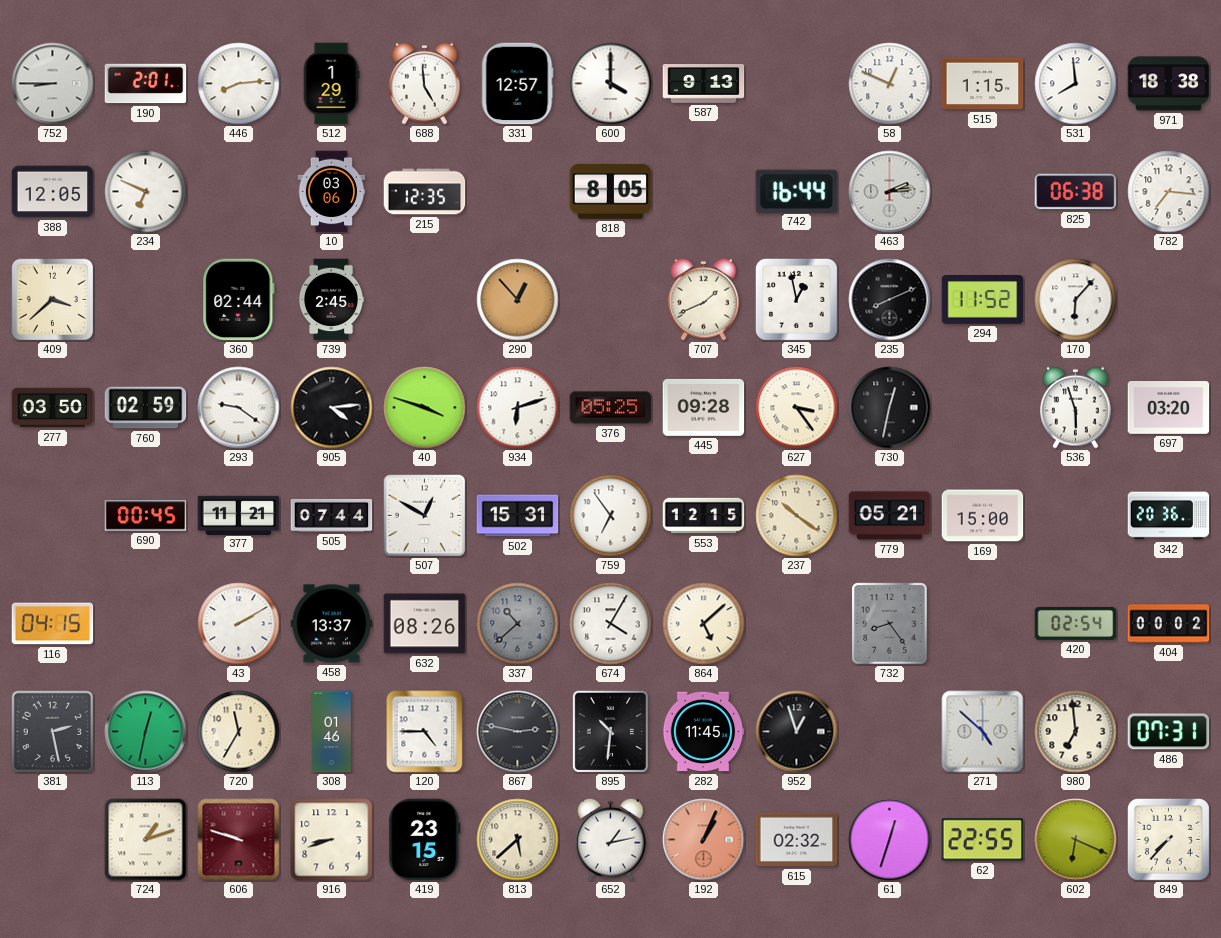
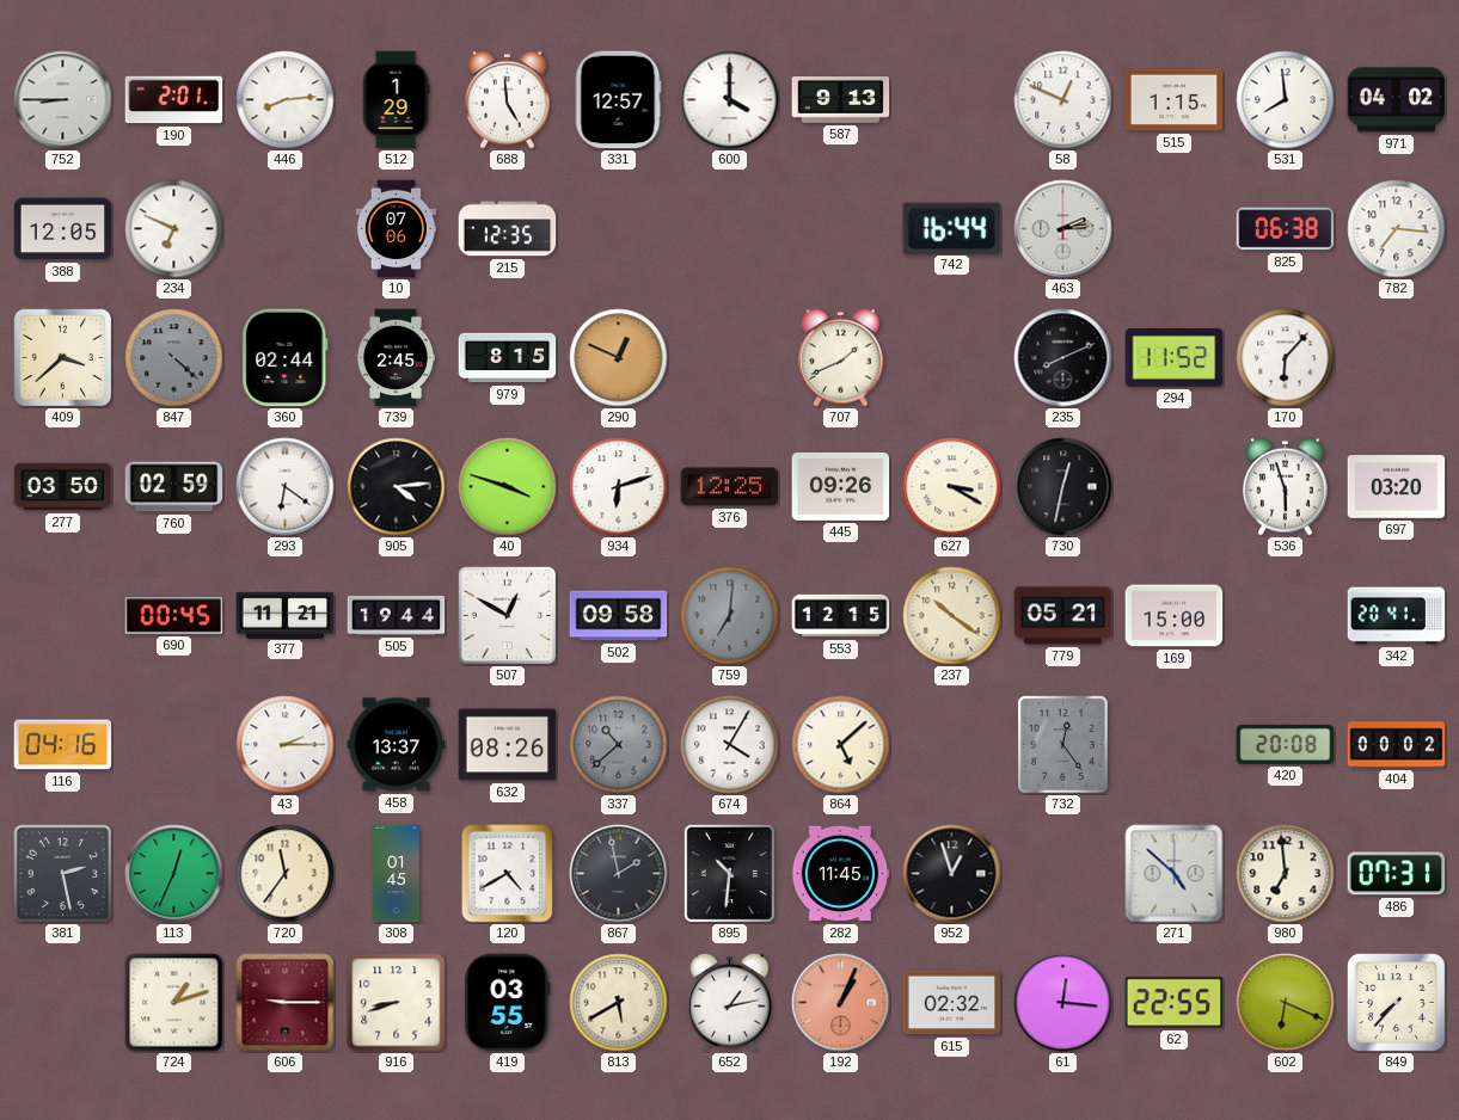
971: 18:38 -> 04:02
10: 03:06 -> 07:06
818: 8:05 -> none
847: none -> 4:22
979: none -> 8:15
290: 12:53 -> 12:49
345: 12:58 -> none
293: 9:21 -> 6:21
376: 05:25 -> 12:25
445: 09:28 -> 09:26
627: 3:24 -> 3:20
505: 07:44 -> 19:44
502: 15:31 -> 09:58
759: 6:54 -> 7:01
759 dial: white -> grey
342: 20:36 -> 20:41
116: 04:15 -> 04:16
43: 2:10 -> 2:15
732: 8:24 -> 12:24
420: 02:54 -> 20:08
113: 12:32 -> 12:34
720: 11:35 -> 11:36
308: 01:46 -> 01:45
120: 4:45 -> 4:40
867: 2:47 -> 1:58
606: 9:48 -> 9:15
419: 23:15 -> 03:55
813: 5:38 -> 5:40
61: 12:33 -> 12:16
